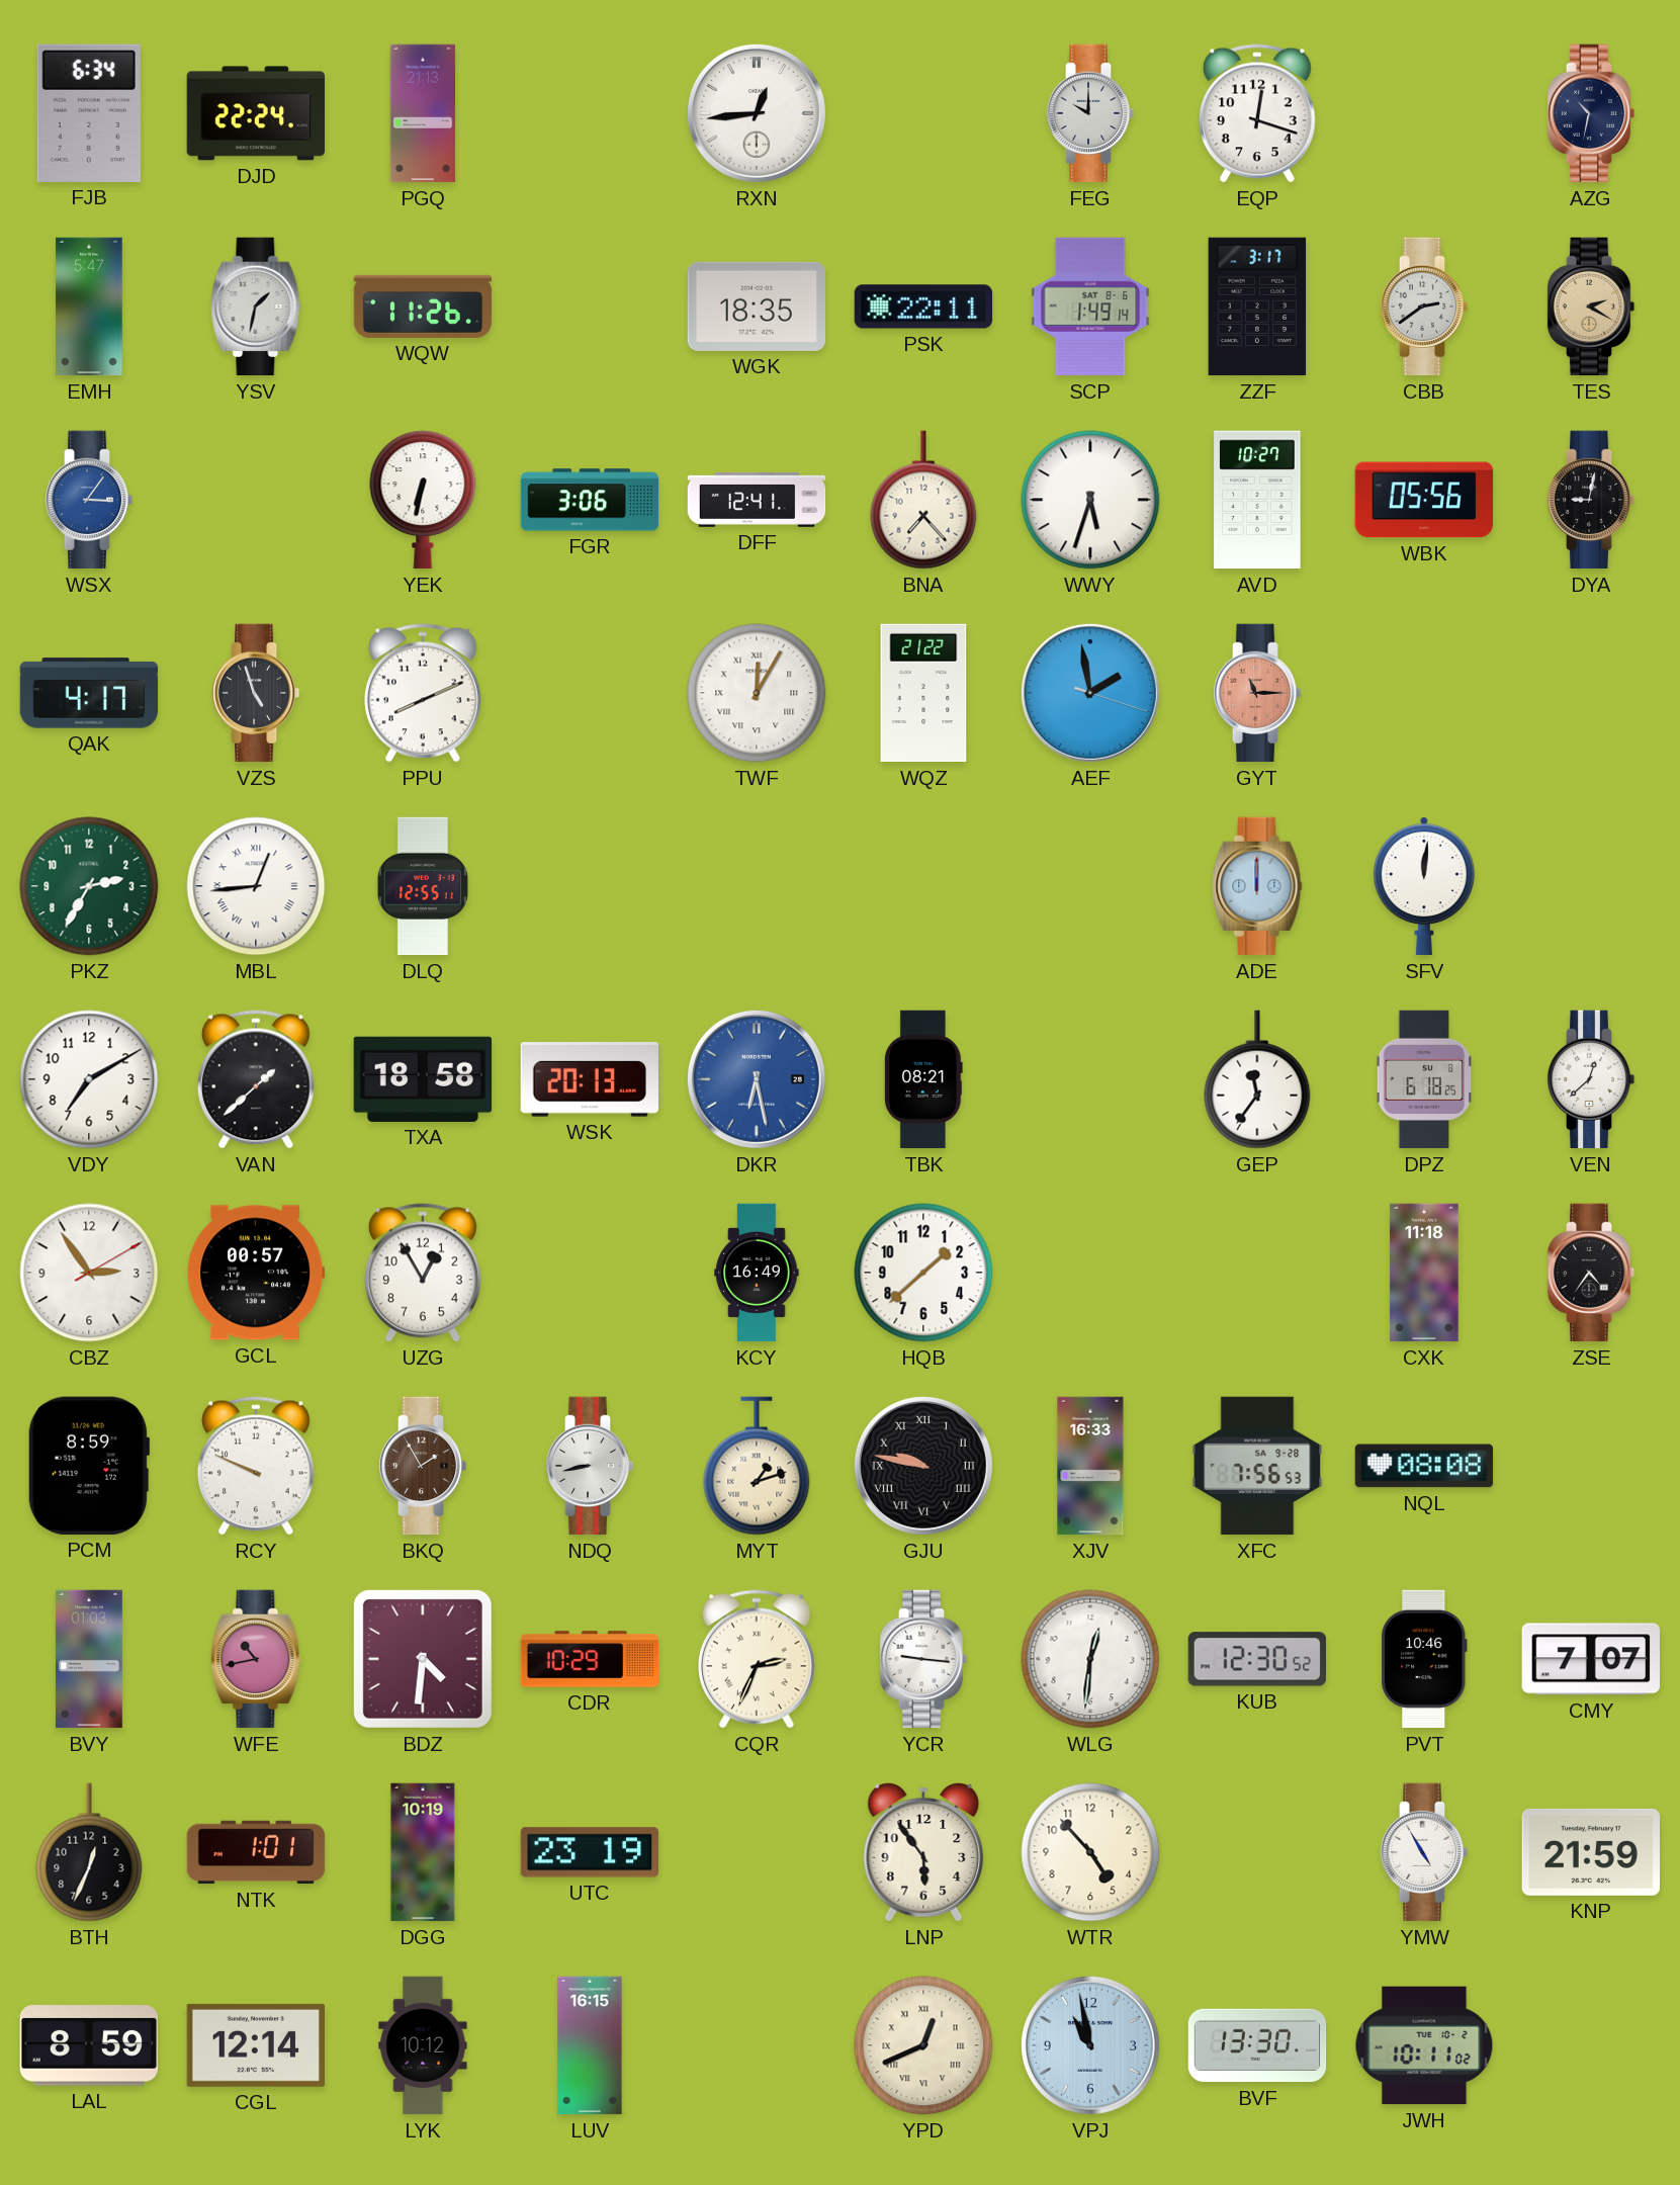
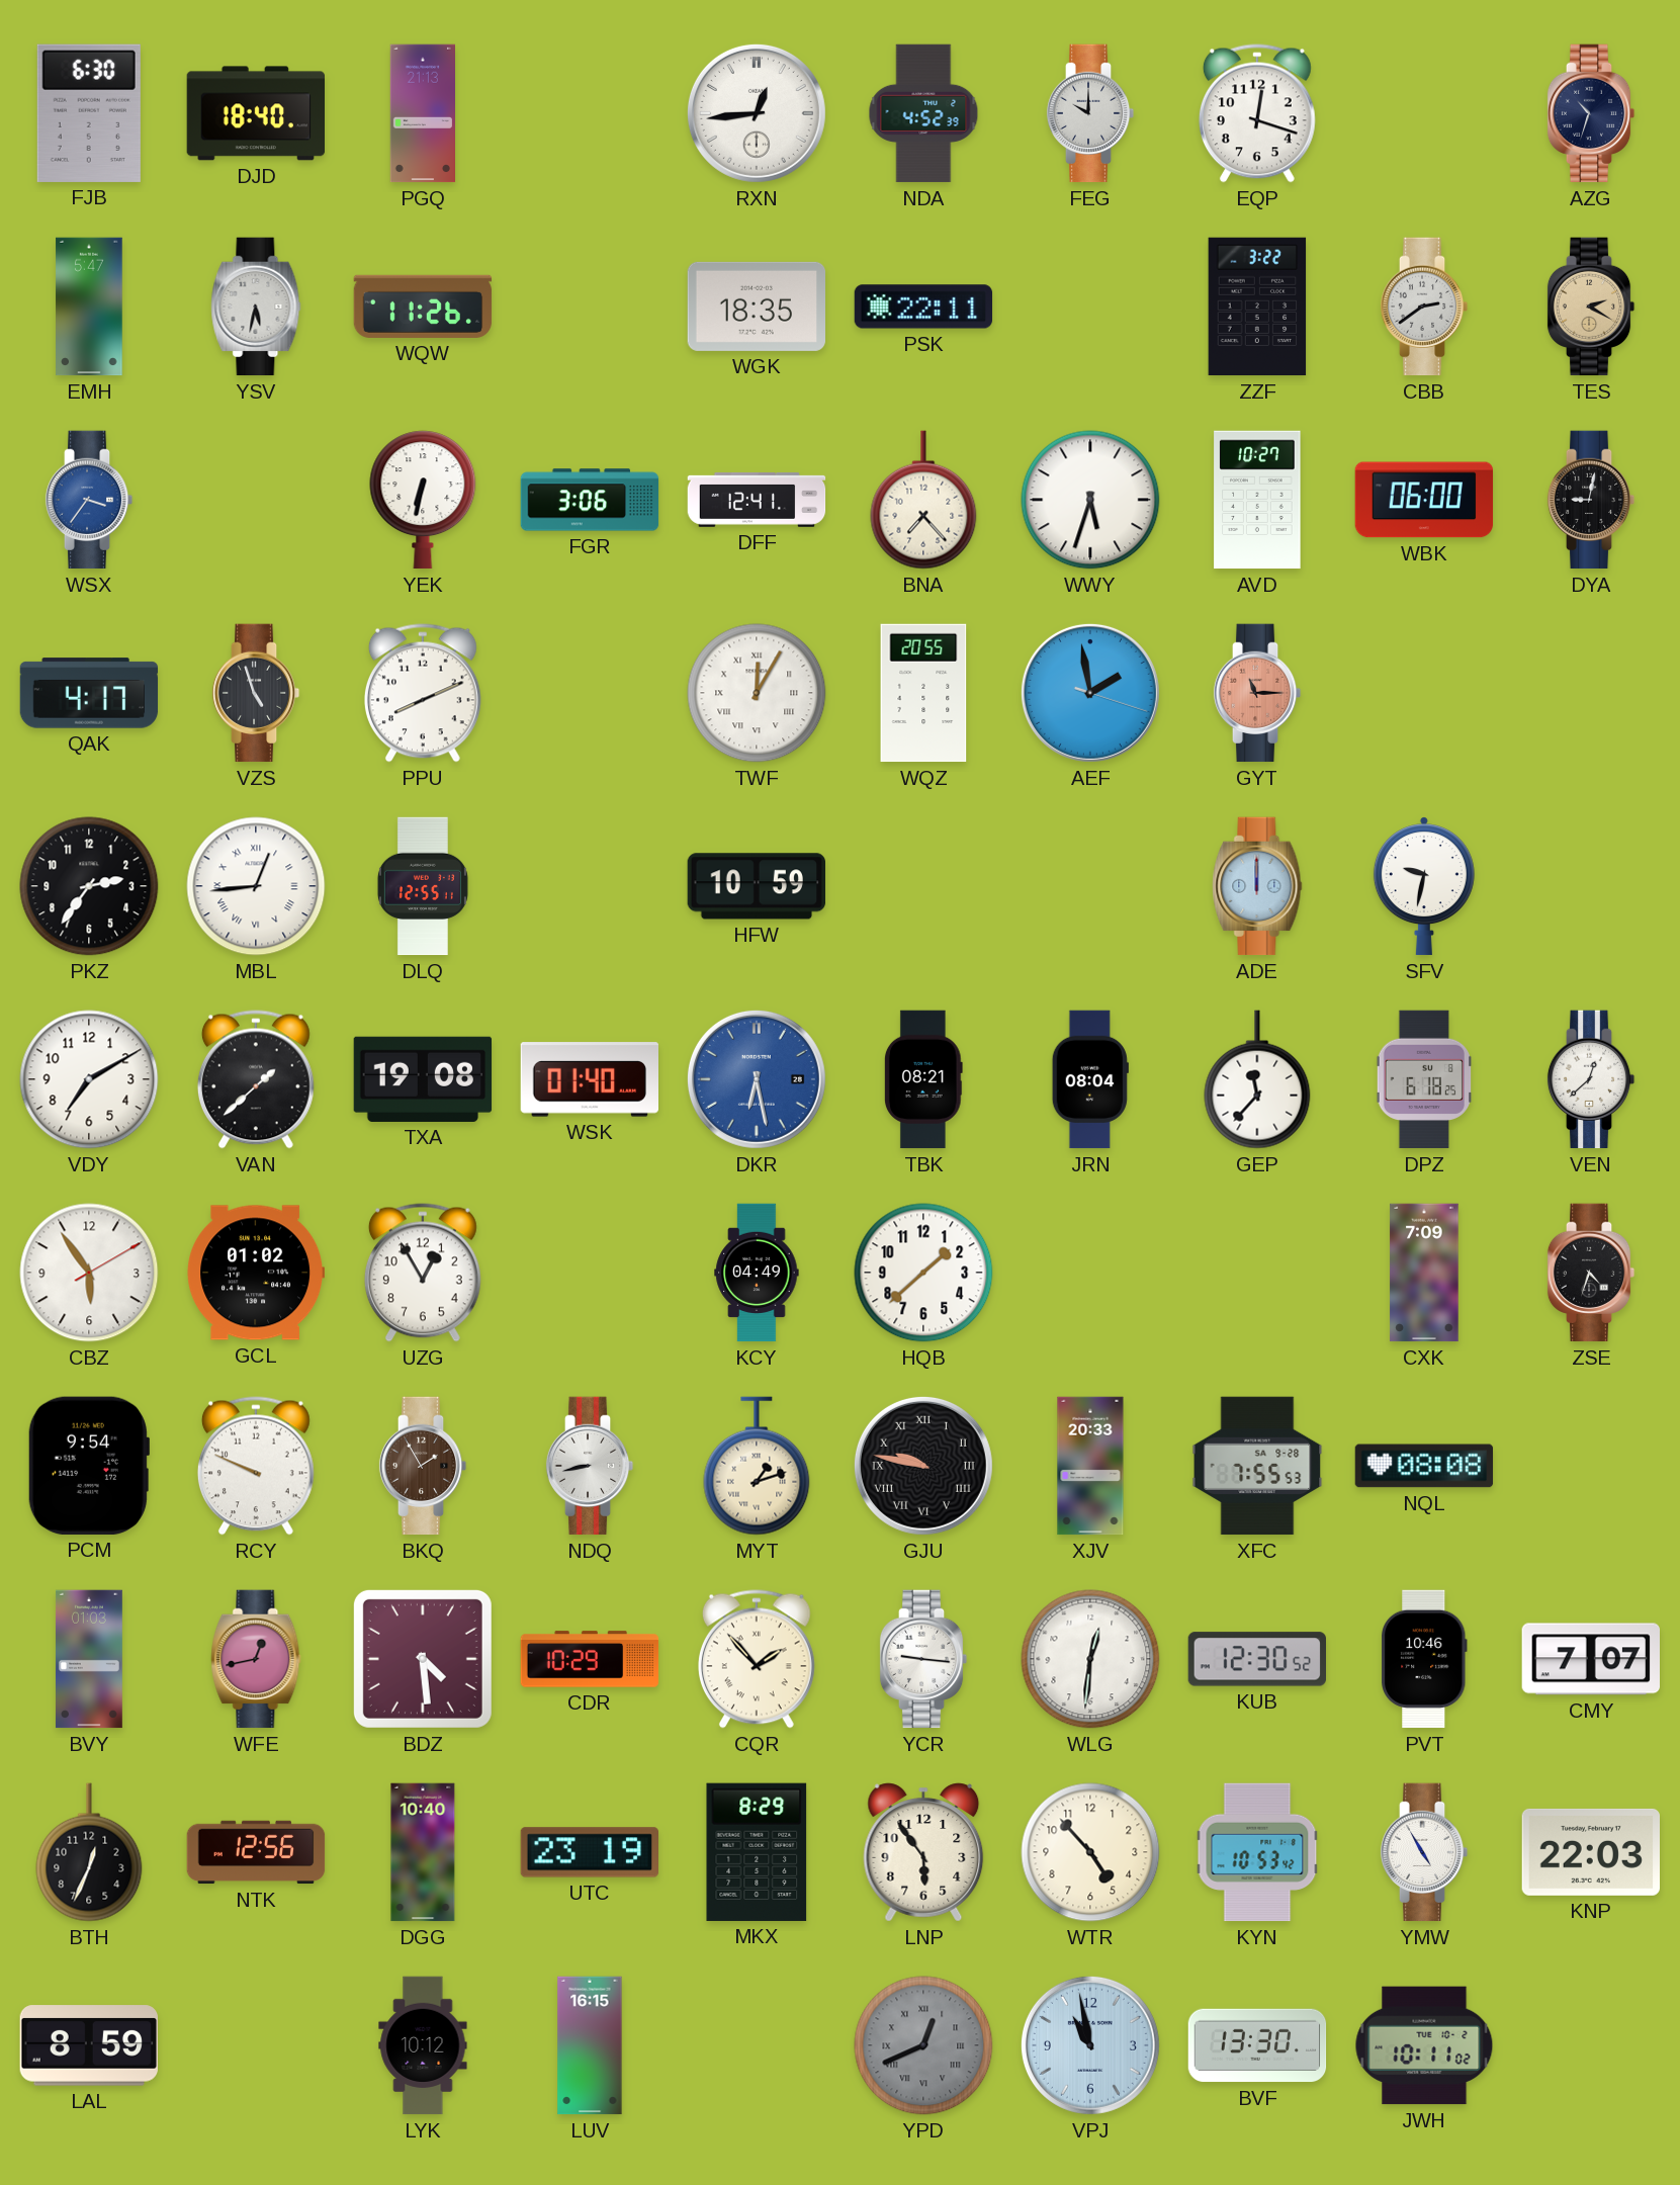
FJB: 6:34 -> 6:30
DJD: 22:24 -> 18:40
NDA: none -> 4:52
AZG: 10:32 -> 10:33
YSV: 1:32 -> 5:32
SCP: 1:49 -> none
ZZF: 3:17 -> 3:22
WSX: 3:06 -> 3:36
WBK: 05:56 -> 06:00
WQZ: 21:22 -> 20:55
PKZ: 2:35 -> 2:36
PKZ dial: green -> black
HFW: none -> 10:59
SFV: 12:01 -> 9:32
TXA: 18:58 -> 19:08
WSK: 20:13 -> 01:40
JRN: none -> 08:04
GEP: 11:36 -> 11:37
CBZ: 2:54 -> 5:54
GCL: 00:57 -> 01:02
KCY: 16:49 -> 04:49
CXK: 11:18 -> 7:09
ZSE: 4:36 -> 4:33
PCM: 8:59 -> 9:54
XJV: 16:33 -> 20:33
XFC: 7:56 -> 7:55
WFE: 10:43 -> 12:43
BDZ: 4:31 -> 4:29
CQR: 2:34 -> 1:53
NTK: 1:01 -> 12:56
DGG: 10:19 -> 10:40
MKX: none -> 8:29
KYN: none -> 10:53
KNP: 21:59 -> 22:03
CGL: 12:14 -> none
YPD dial: cream -> grey
